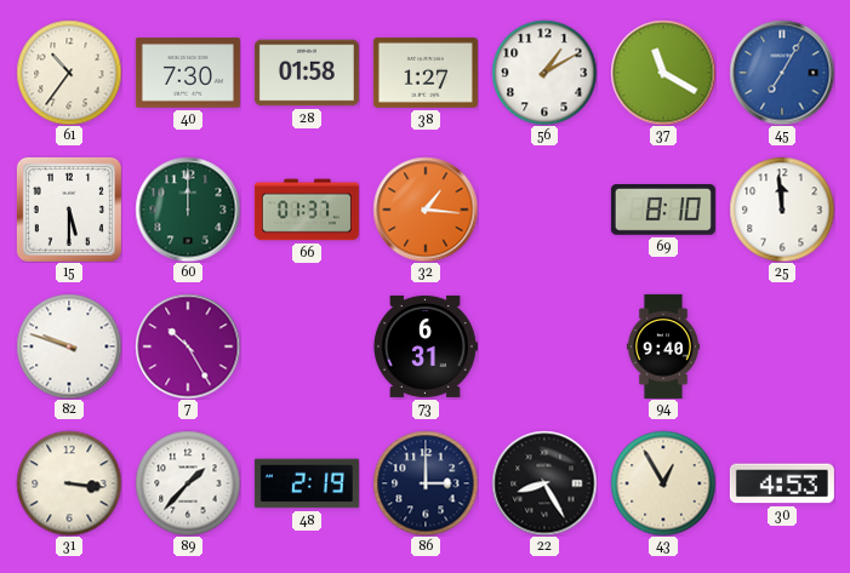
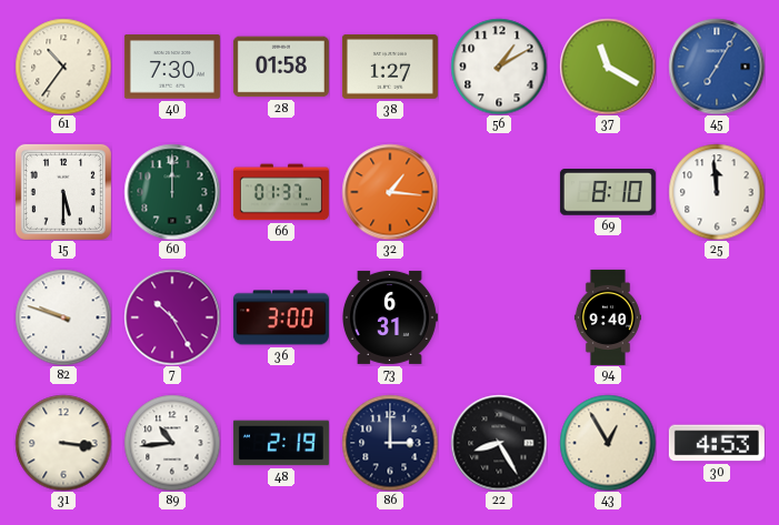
36: none -> 3:00
89: 1:37 -> 10:44
